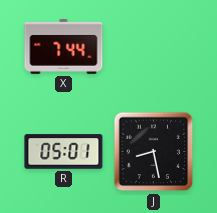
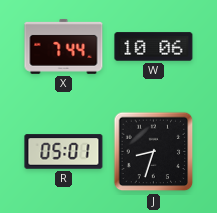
W: none -> 10:06
J: 8:28 -> 8:33
